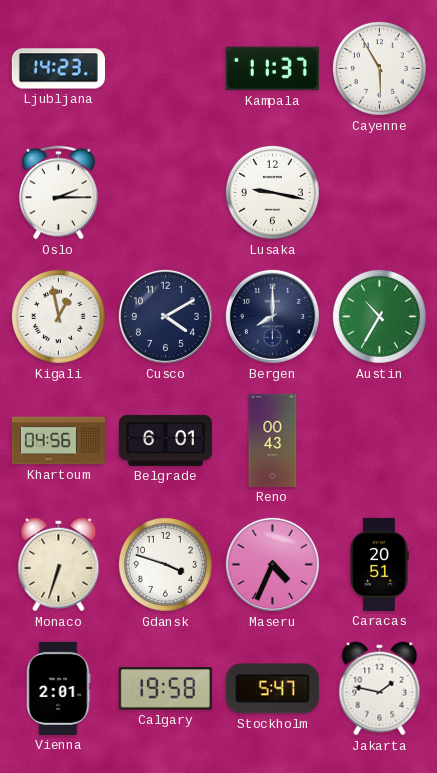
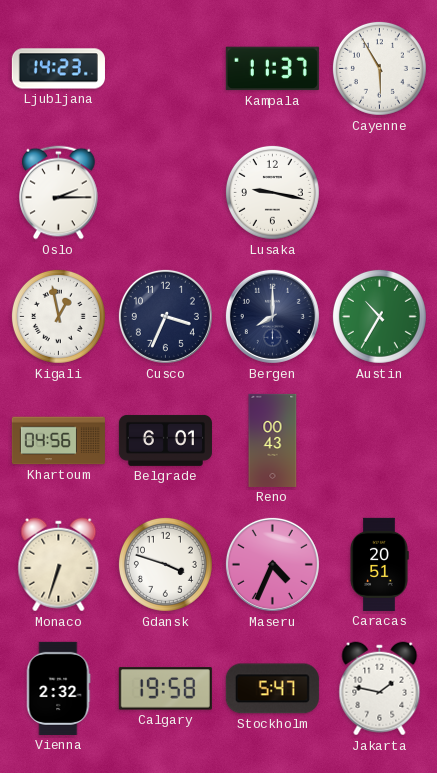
Cusco: 4:10 -> 3:34
Vienna: 2:01 -> 2:32
